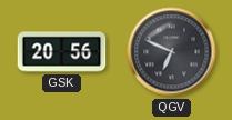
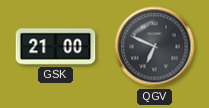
GSK: 20:56 -> 21:00
